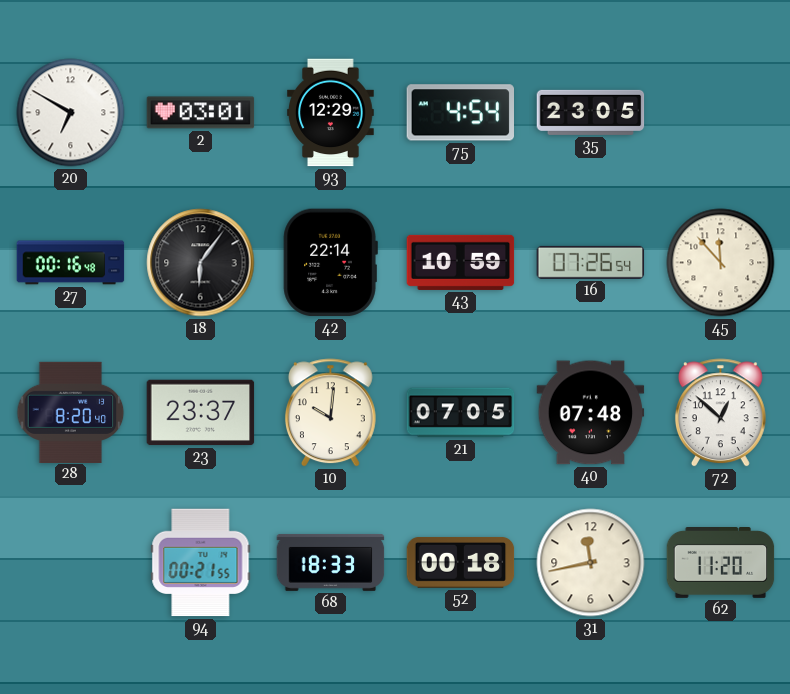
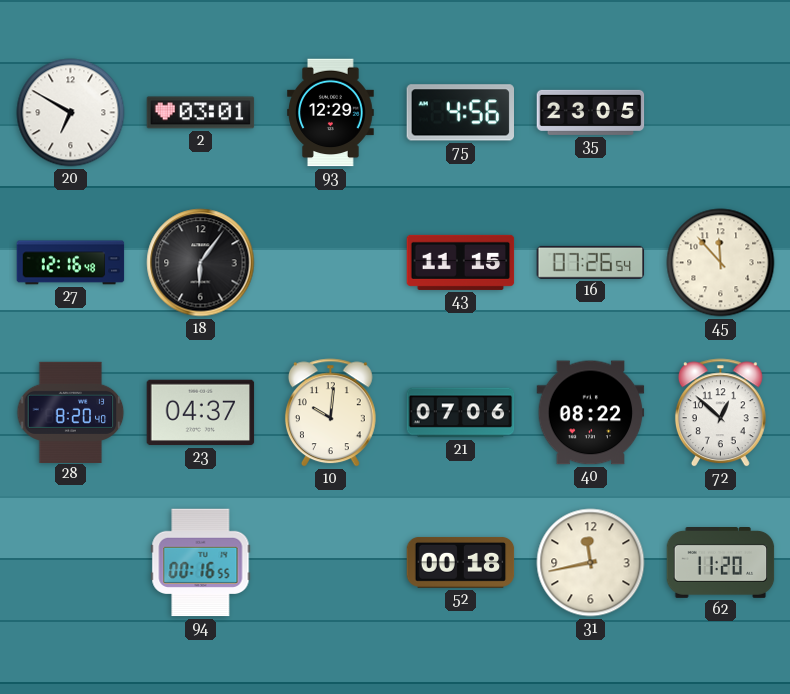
75: 4:54 -> 4:56
27: 00:16 -> 12:16
42: 22:14 -> none
43: 10:59 -> 11:15
23: 23:37 -> 04:37
21: 07:05 -> 07:06
40: 07:48 -> 08:22
94: 00:21 -> 00:16
68: 18:33 -> none
